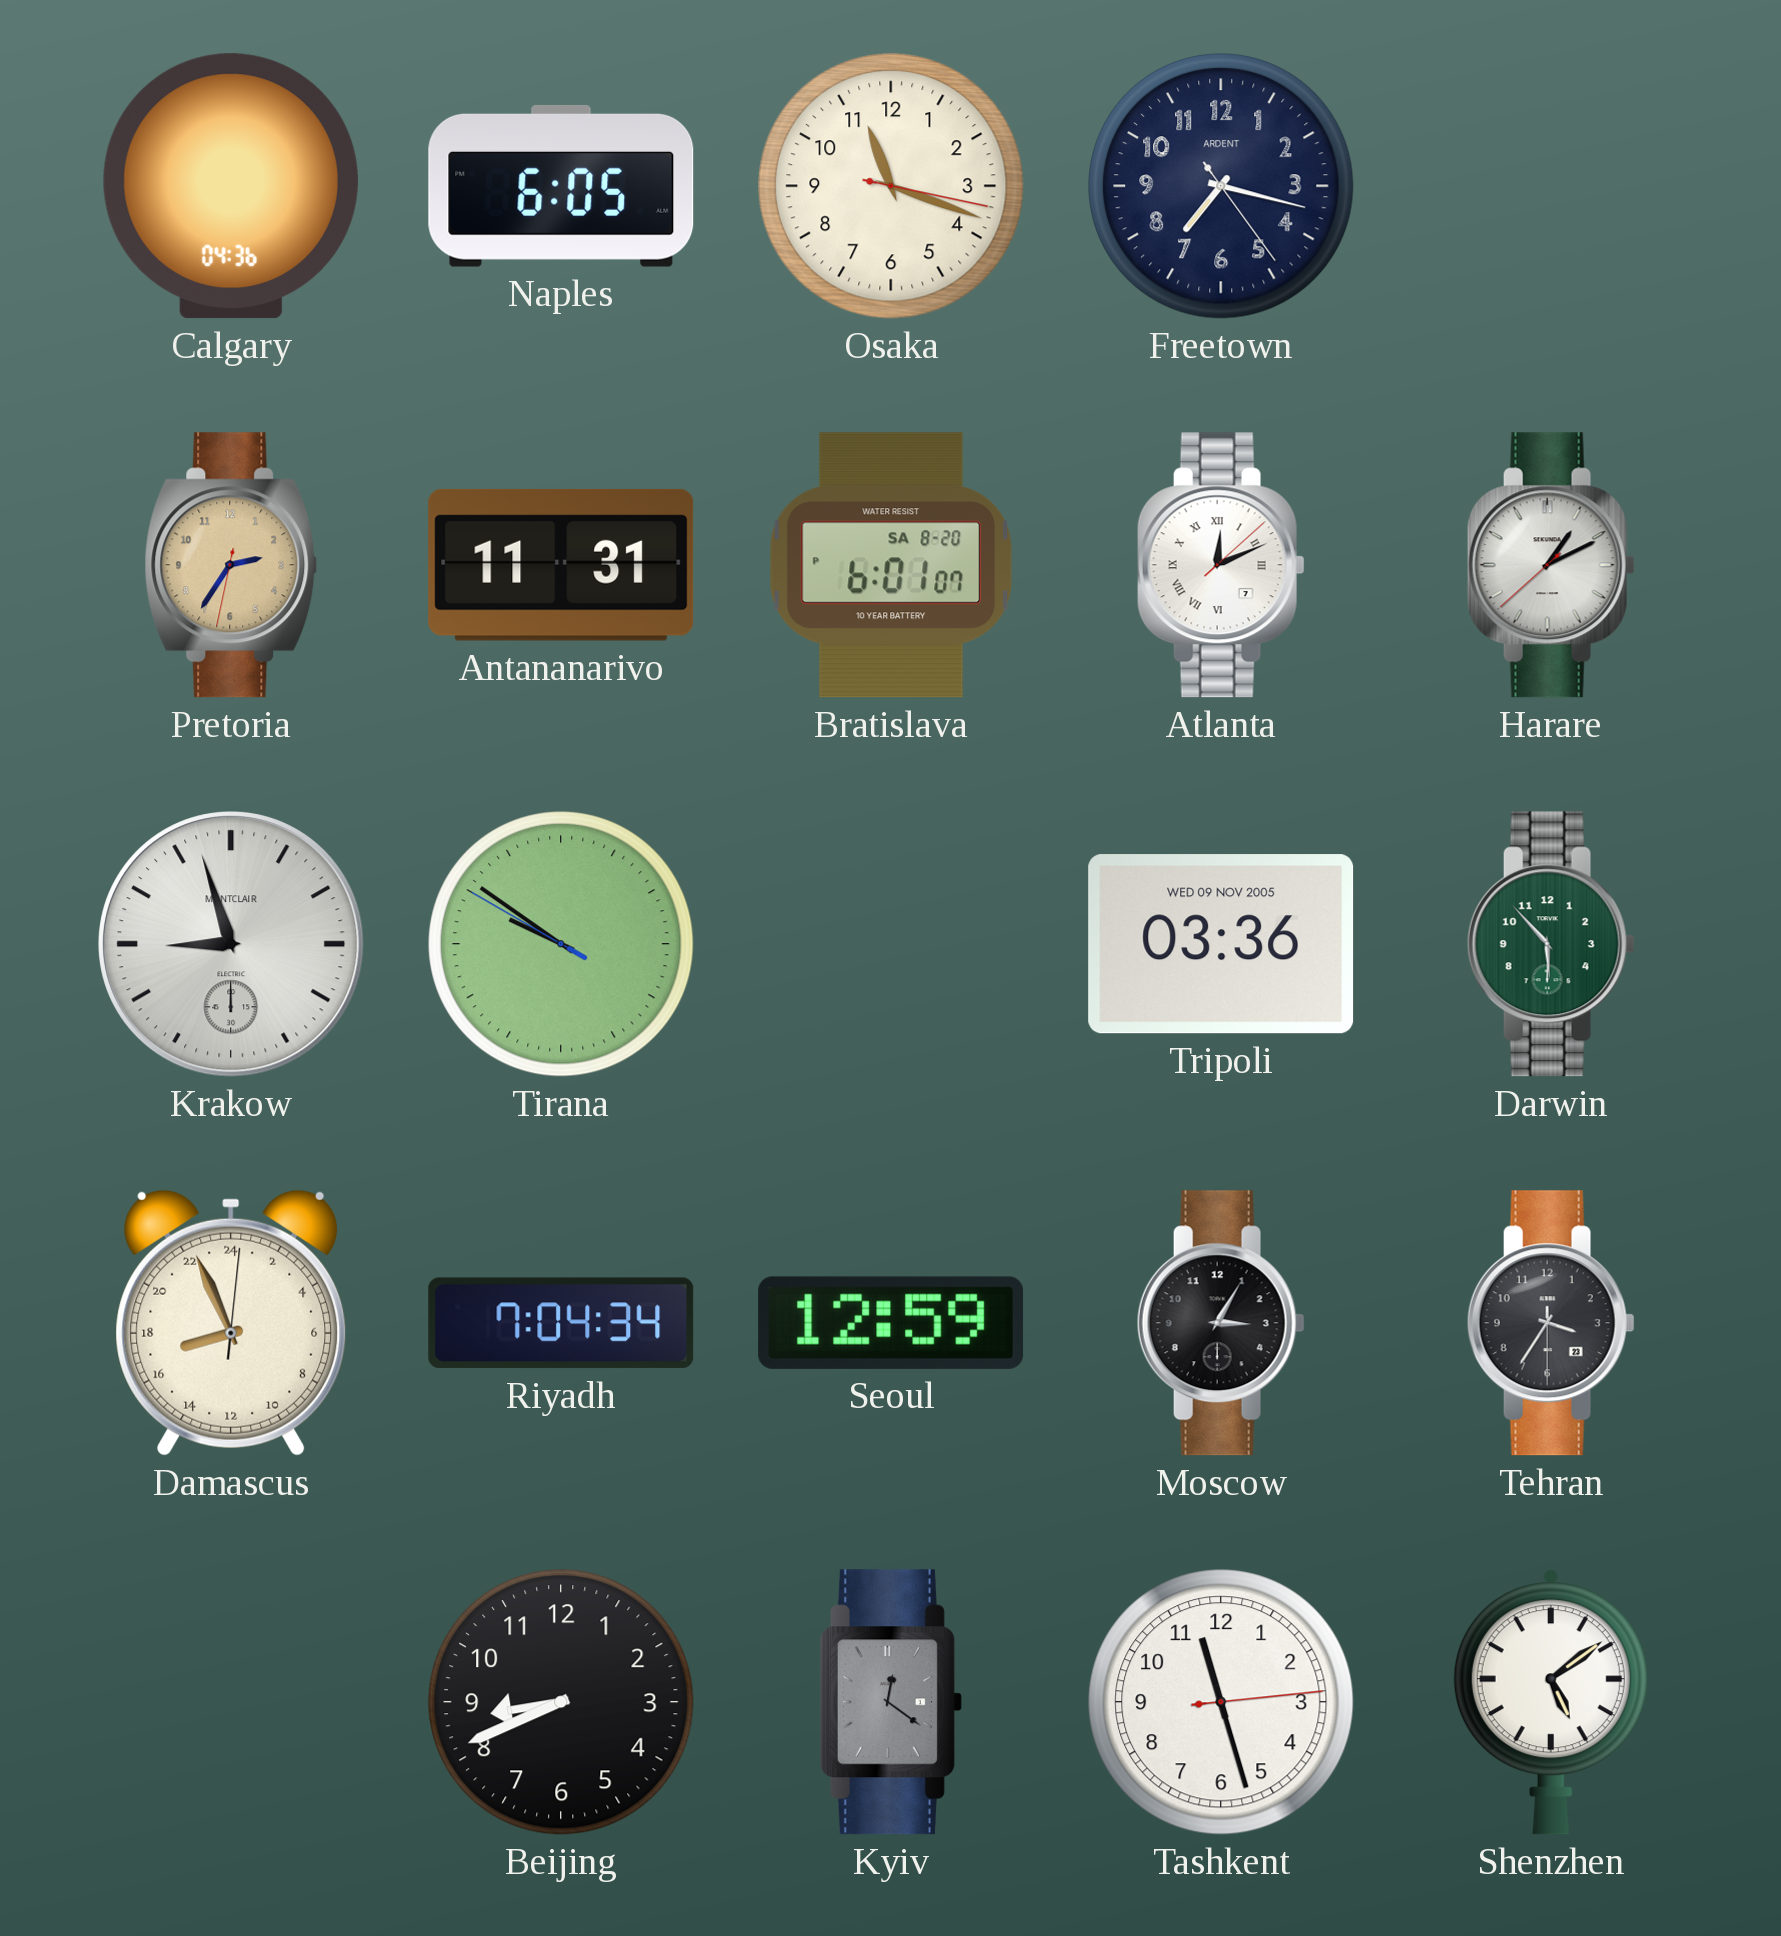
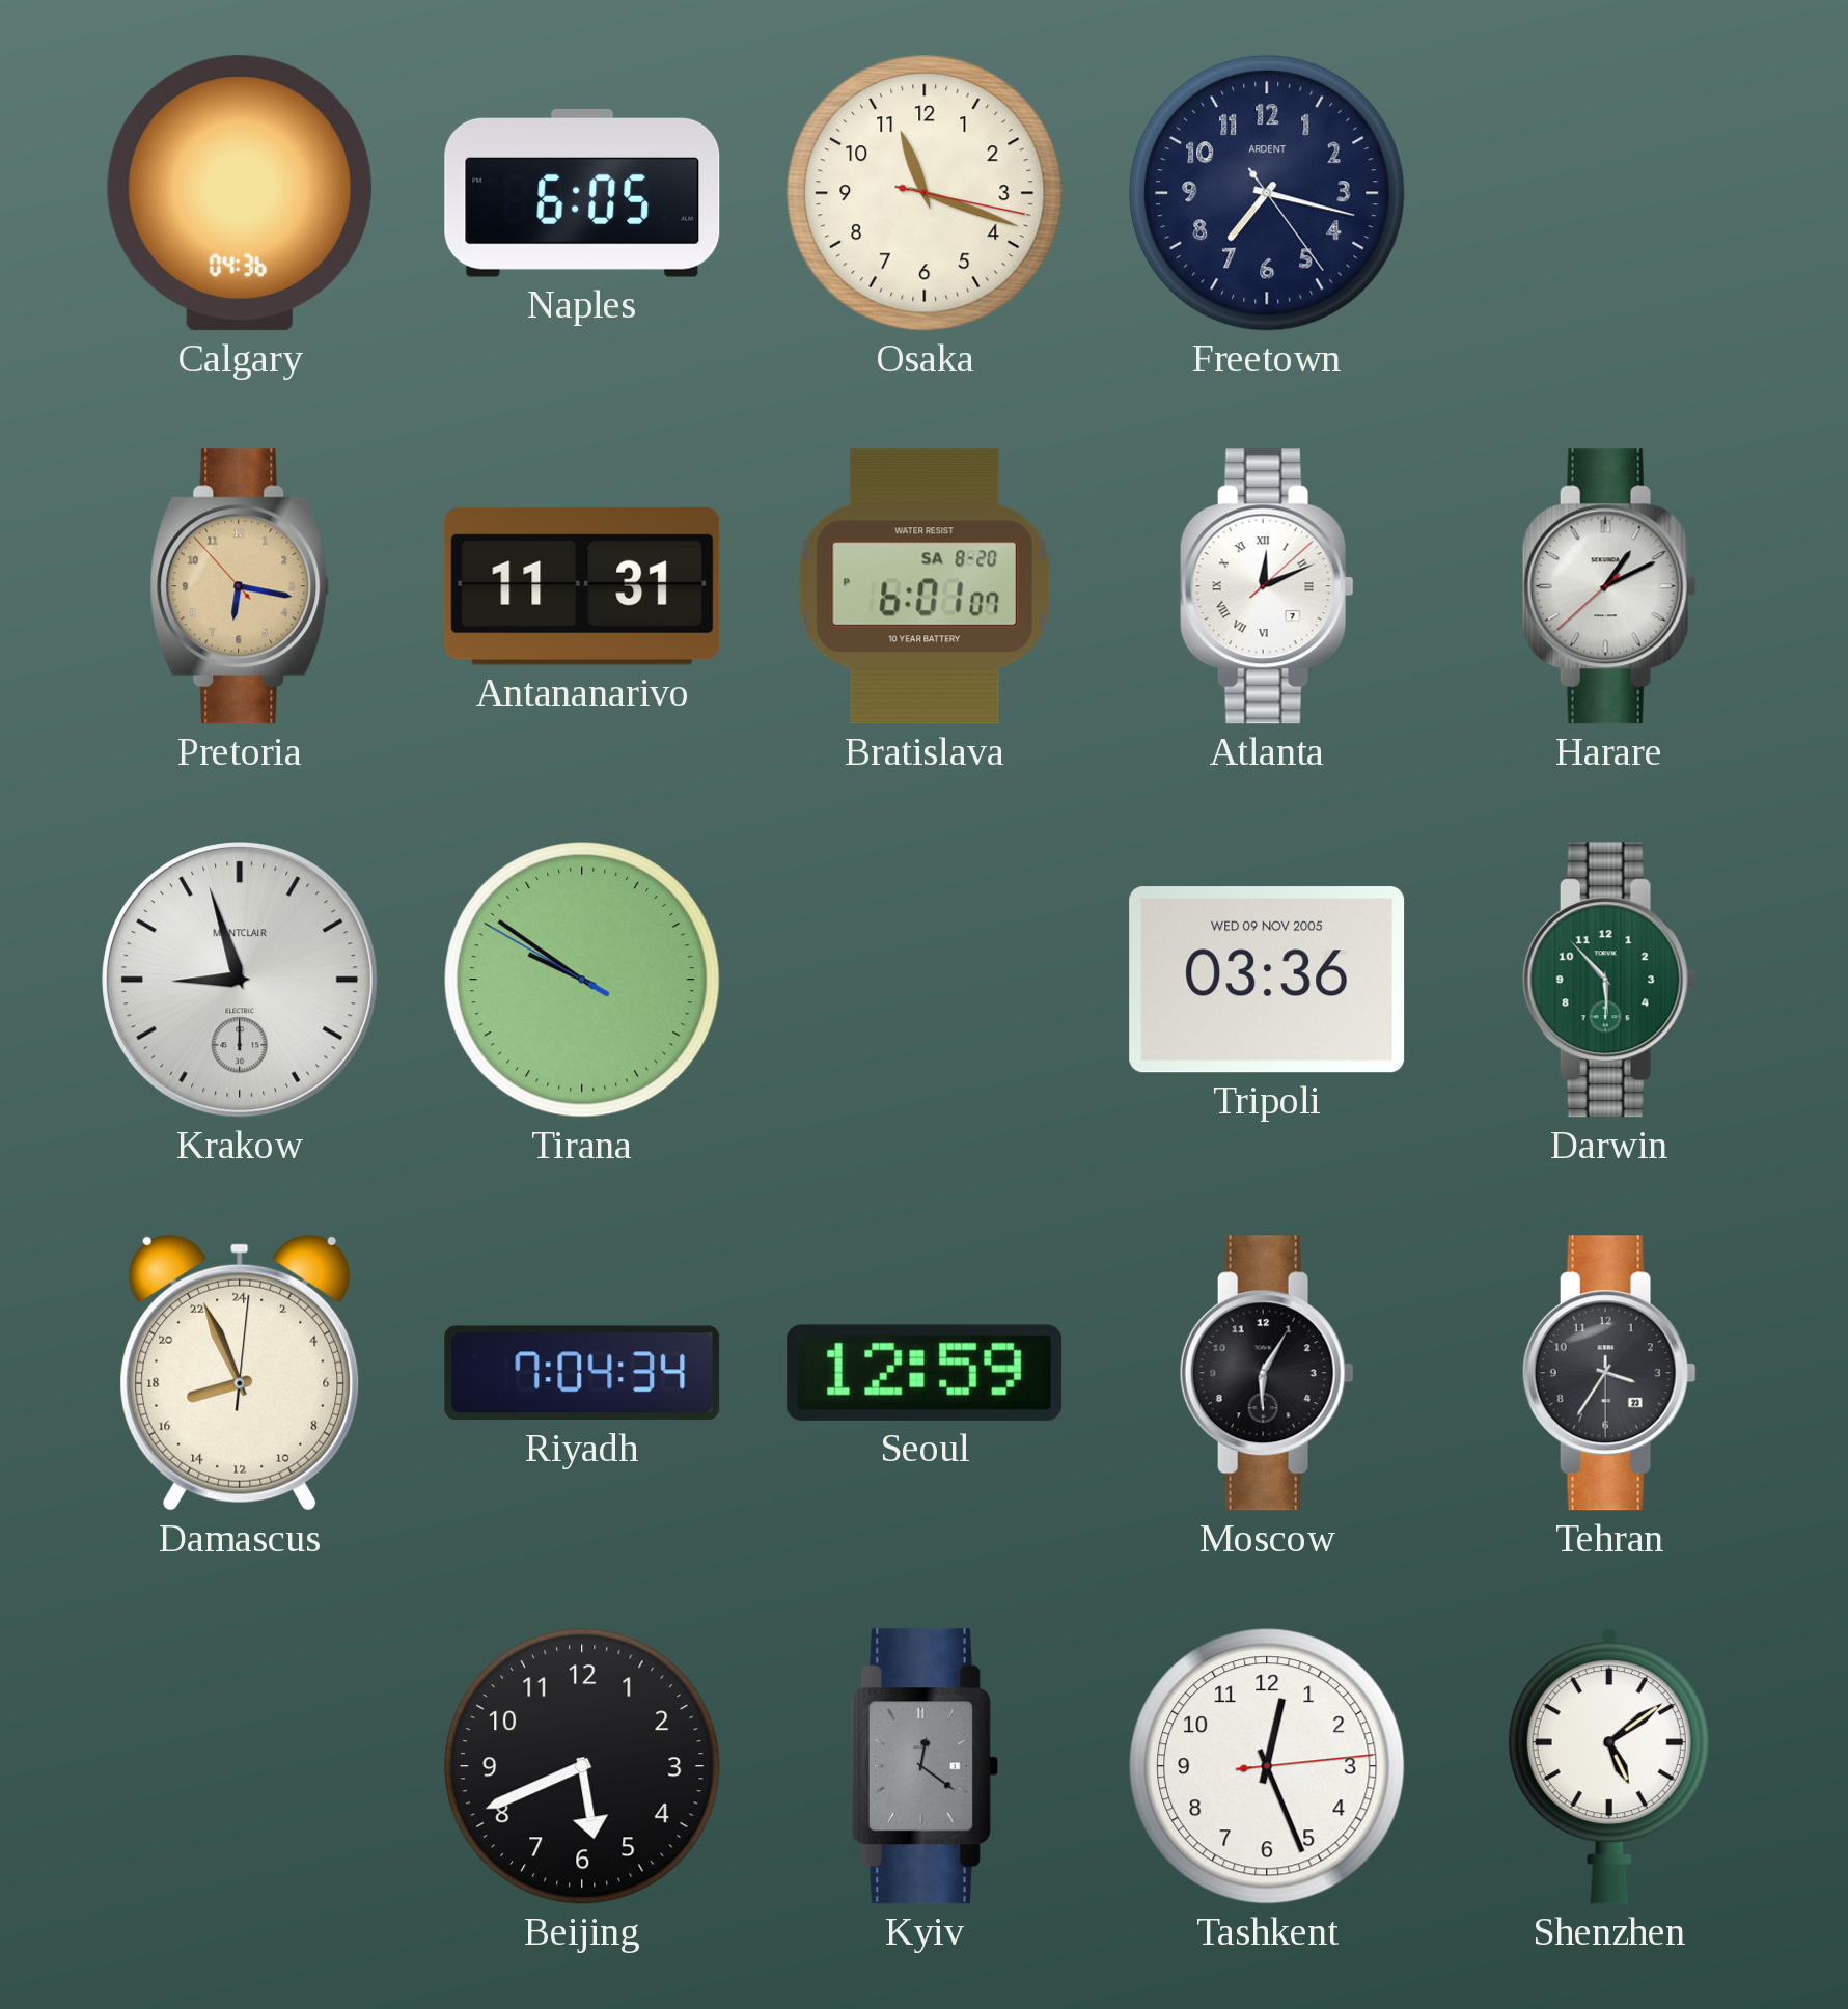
Pretoria: 2:35 -> 6:16
Moscow: 3:05 -> 6:05
Beijing: 8:41 -> 5:41
Tashkent: 11:27 -> 12:26
